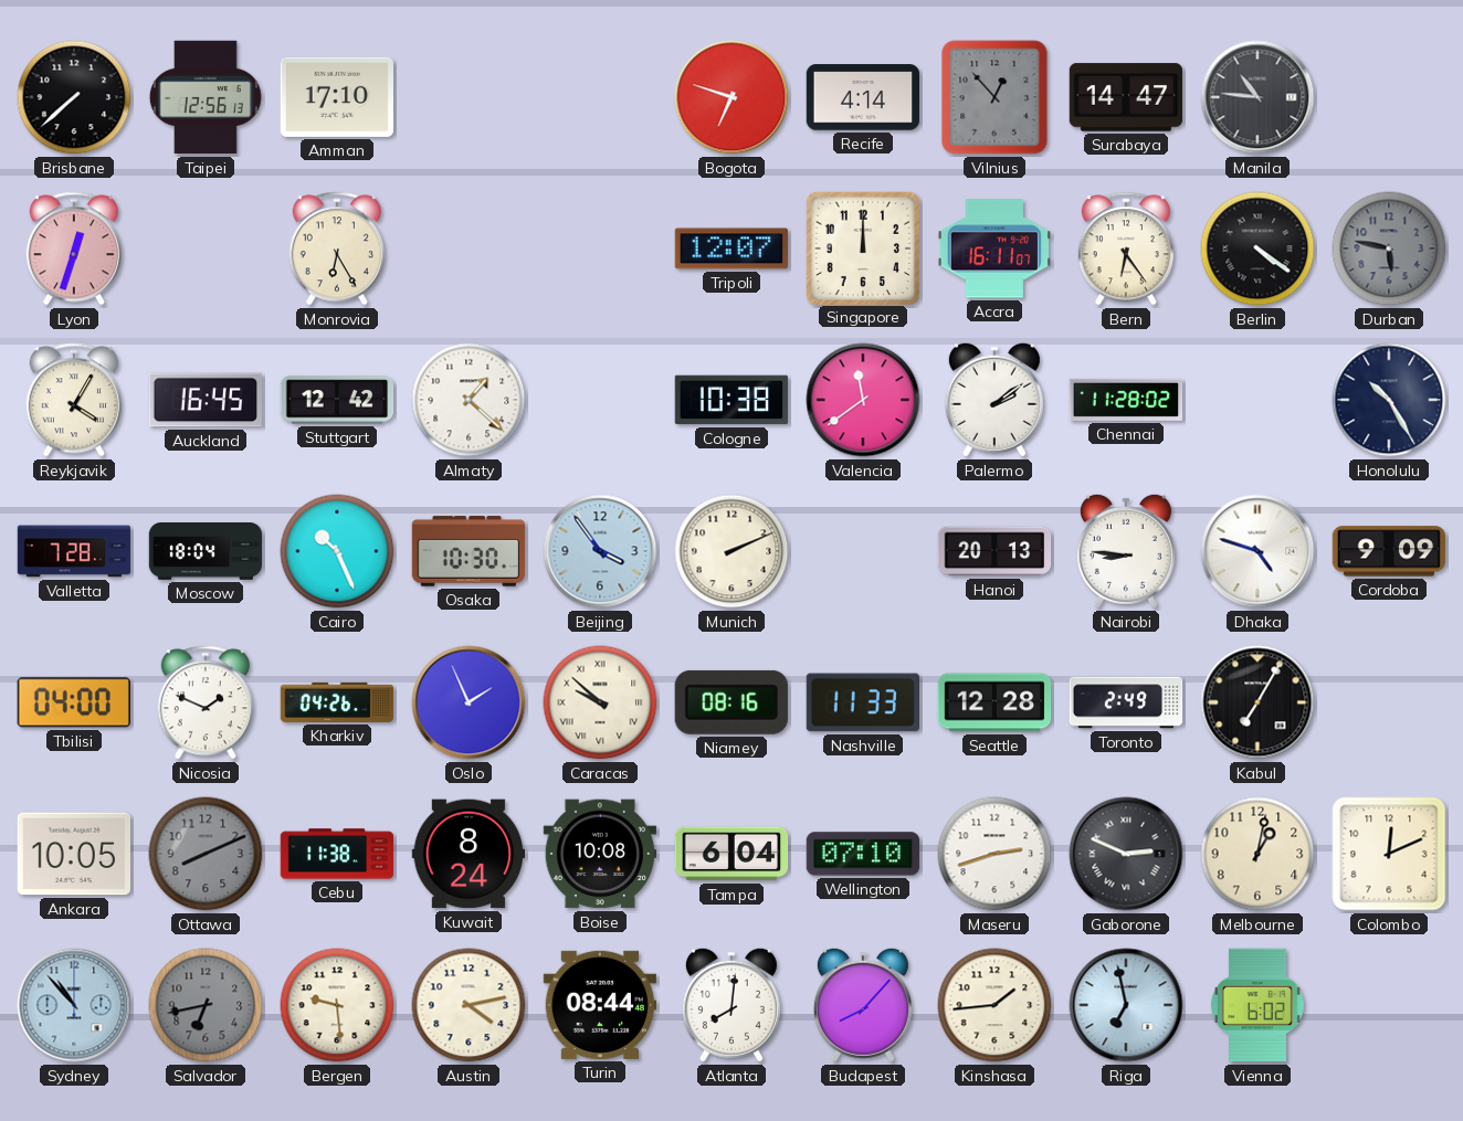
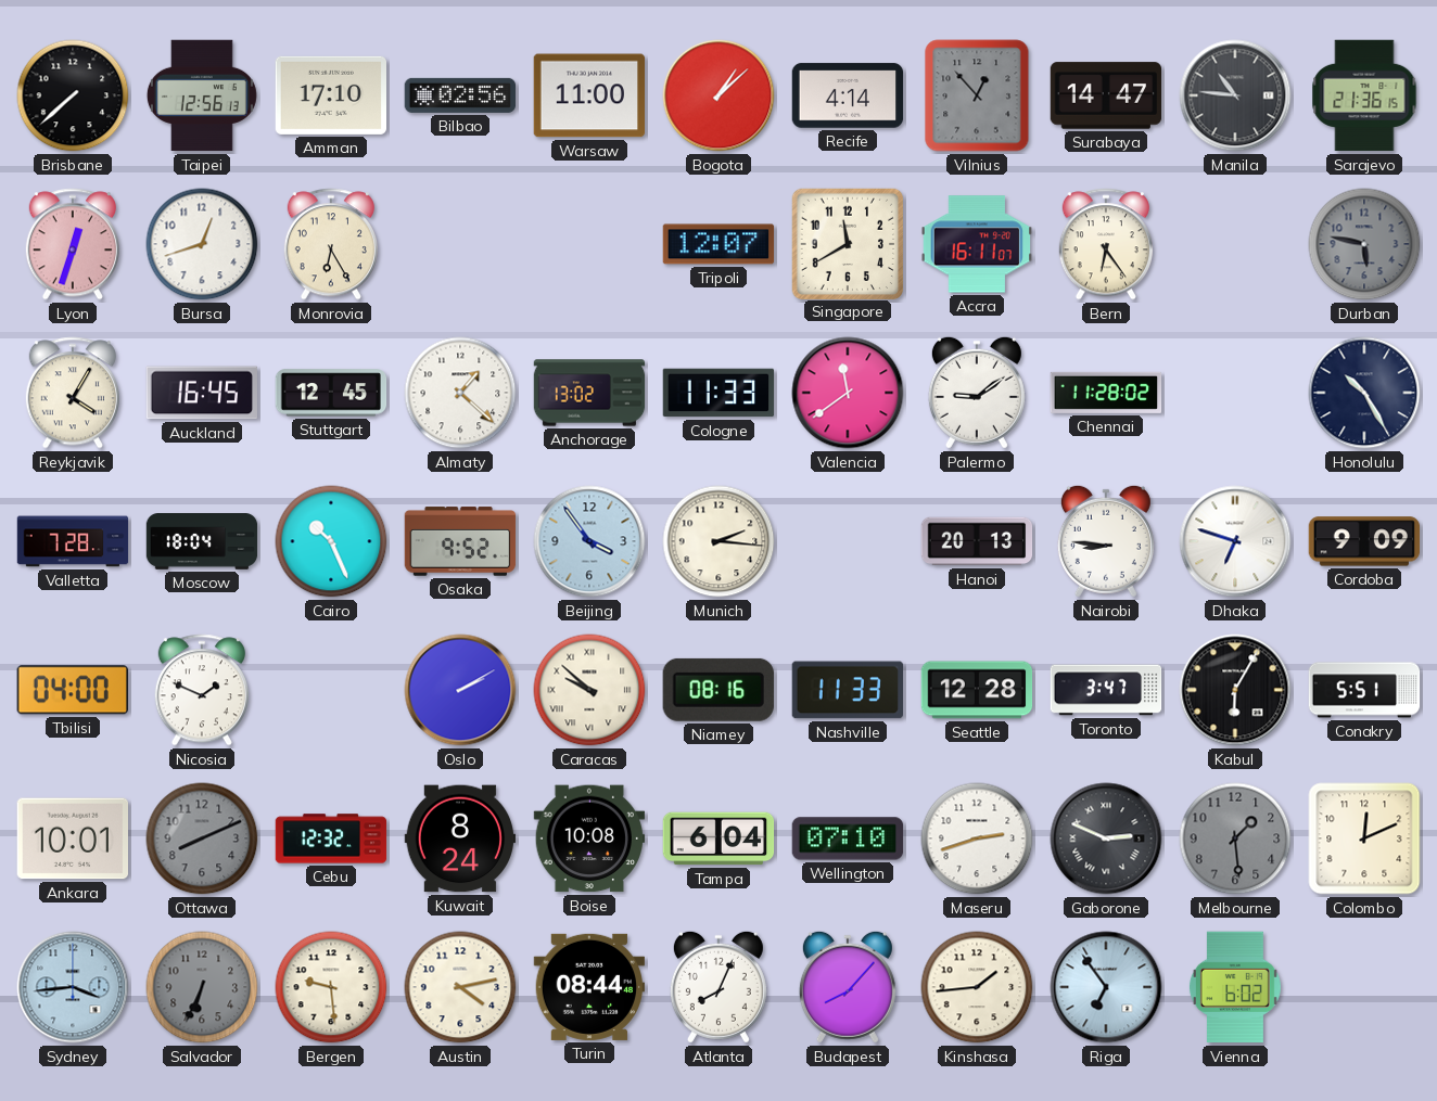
Bilbao: none -> 02:56
Warsaw: none -> 11:00
Bogota: 6:48 -> 1:08
Sarajevo: none -> 21:36
Bursa: none -> 12:42
Singapore: 12:00 -> 11:40
Berlin: 4:21 -> none
Stuttgart: 12:42 -> 12:45
Anchorage: none -> 13:02
Cologne: 10:38 -> 11:33
Palermo: 2:09 -> 9:09
Osaka: 10:30 -> 9:52
Munich: 2:11 -> 2:16
Dhaka: 4:48 -> 6:48
Kharkiv: 04:26 -> none
Oslo: 1:56 -> 2:10
Toronto: 2:49 -> 3:47
Kabul: 7:05 -> 6:05
Conakry: none -> 5:51
Ankara: 10:05 -> 10:01
Cebu: 11:38 -> 12:32
Melbourne: 1:02 -> 1:29
Melbourne dial: cream -> grey
Sydney: 10:53 -> 3:44
Salvador: 6:43 -> 6:34
Atlanta: 8:01 -> 8:04
Riga: 6:58 -> 6:54
